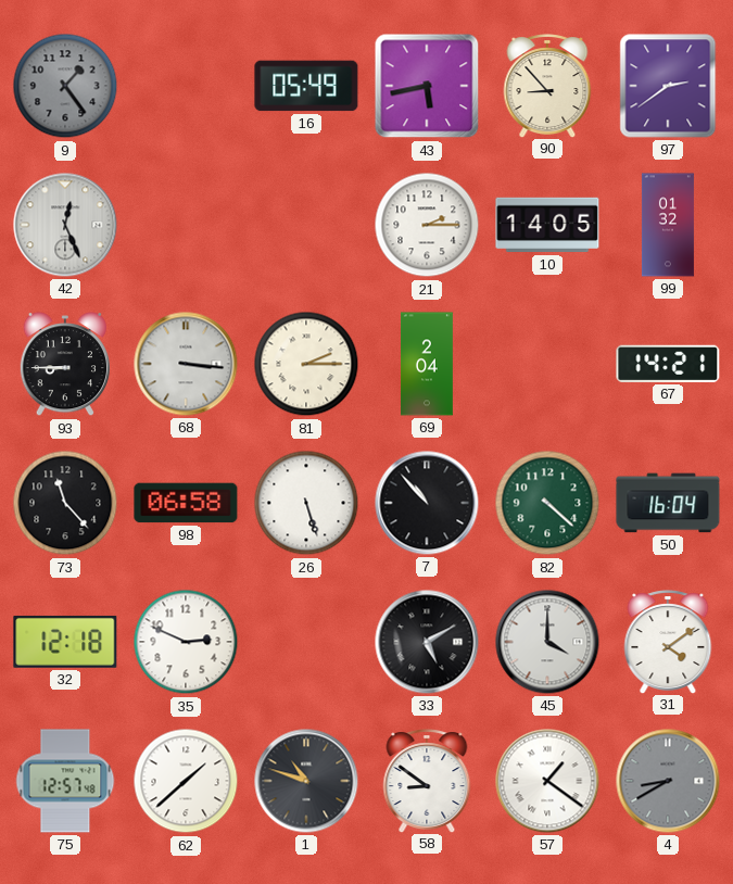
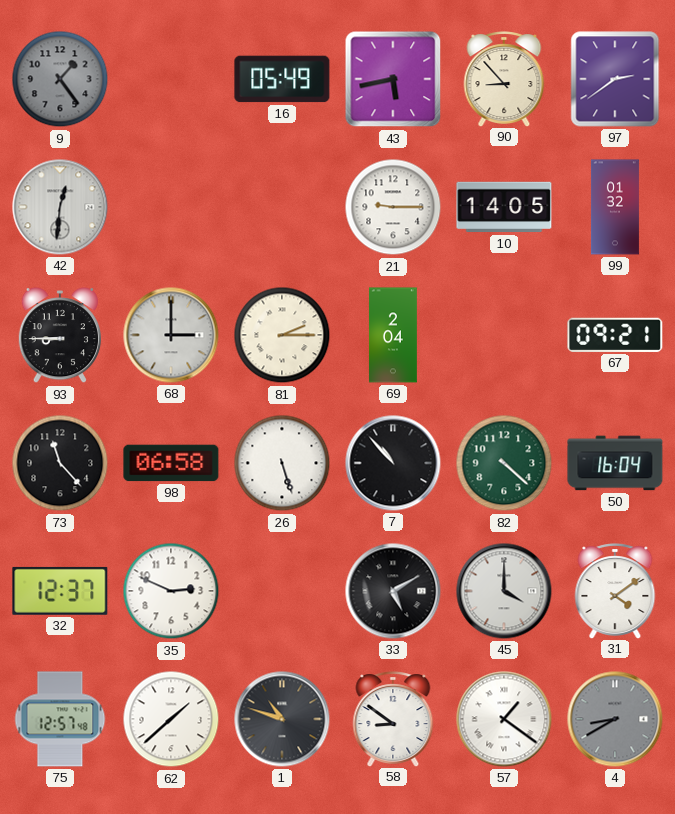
42: 12:26 -> 12:31
21: 2:15 -> 9:15
68: 3:16 -> 3:00
67: 14:21 -> 09:21
32: 12:18 -> 12:37
